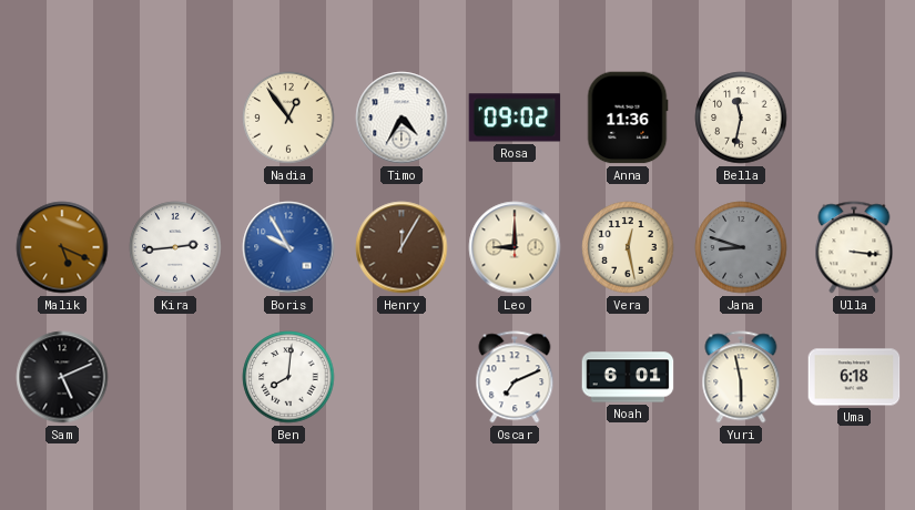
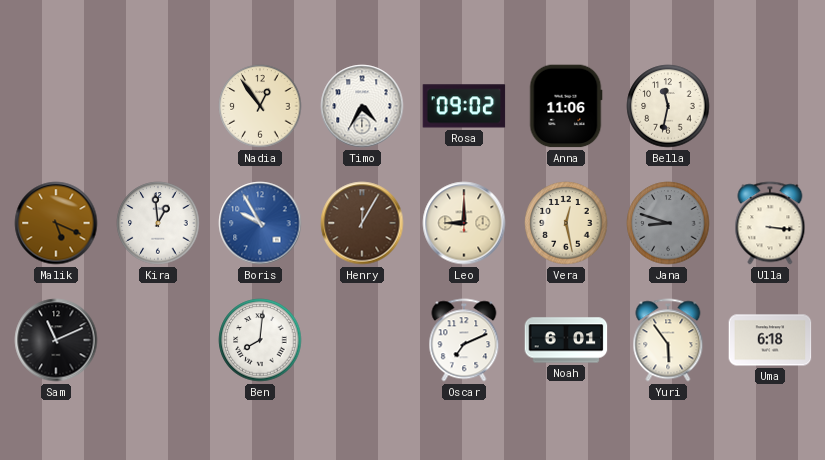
Anna: 11:36 -> 11:06
Kira: 2:44 -> 12:59
Sam: 5:11 -> 11:11
Yuri: 5:58 -> 5:54
